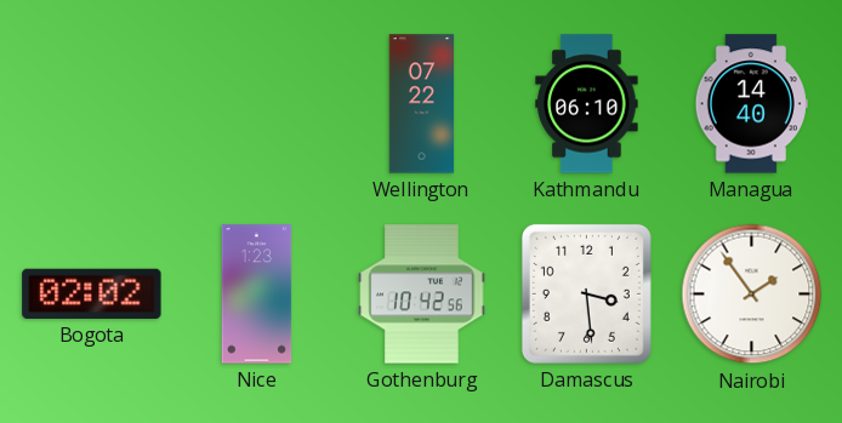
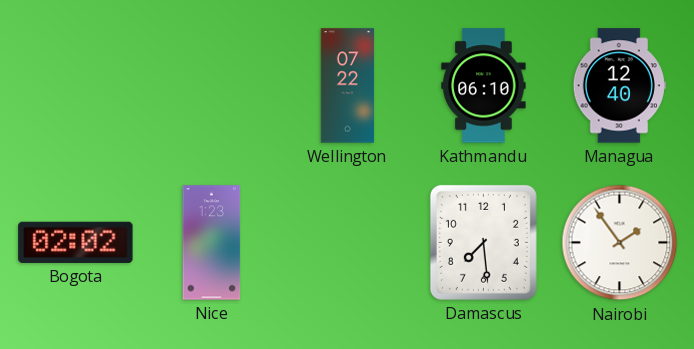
Managua: 14:40 -> 12:40
Gothenburg: 10:42 -> none
Damascus: 3:29 -> 7:29
